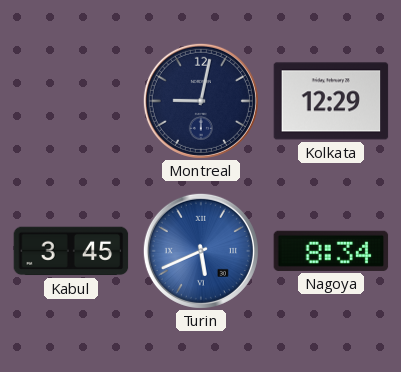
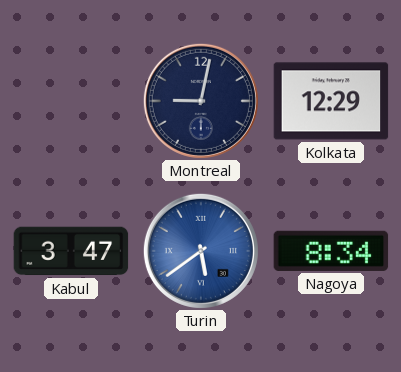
Kabul: 3:45 -> 3:47
Turin: 5:41 -> 5:39
